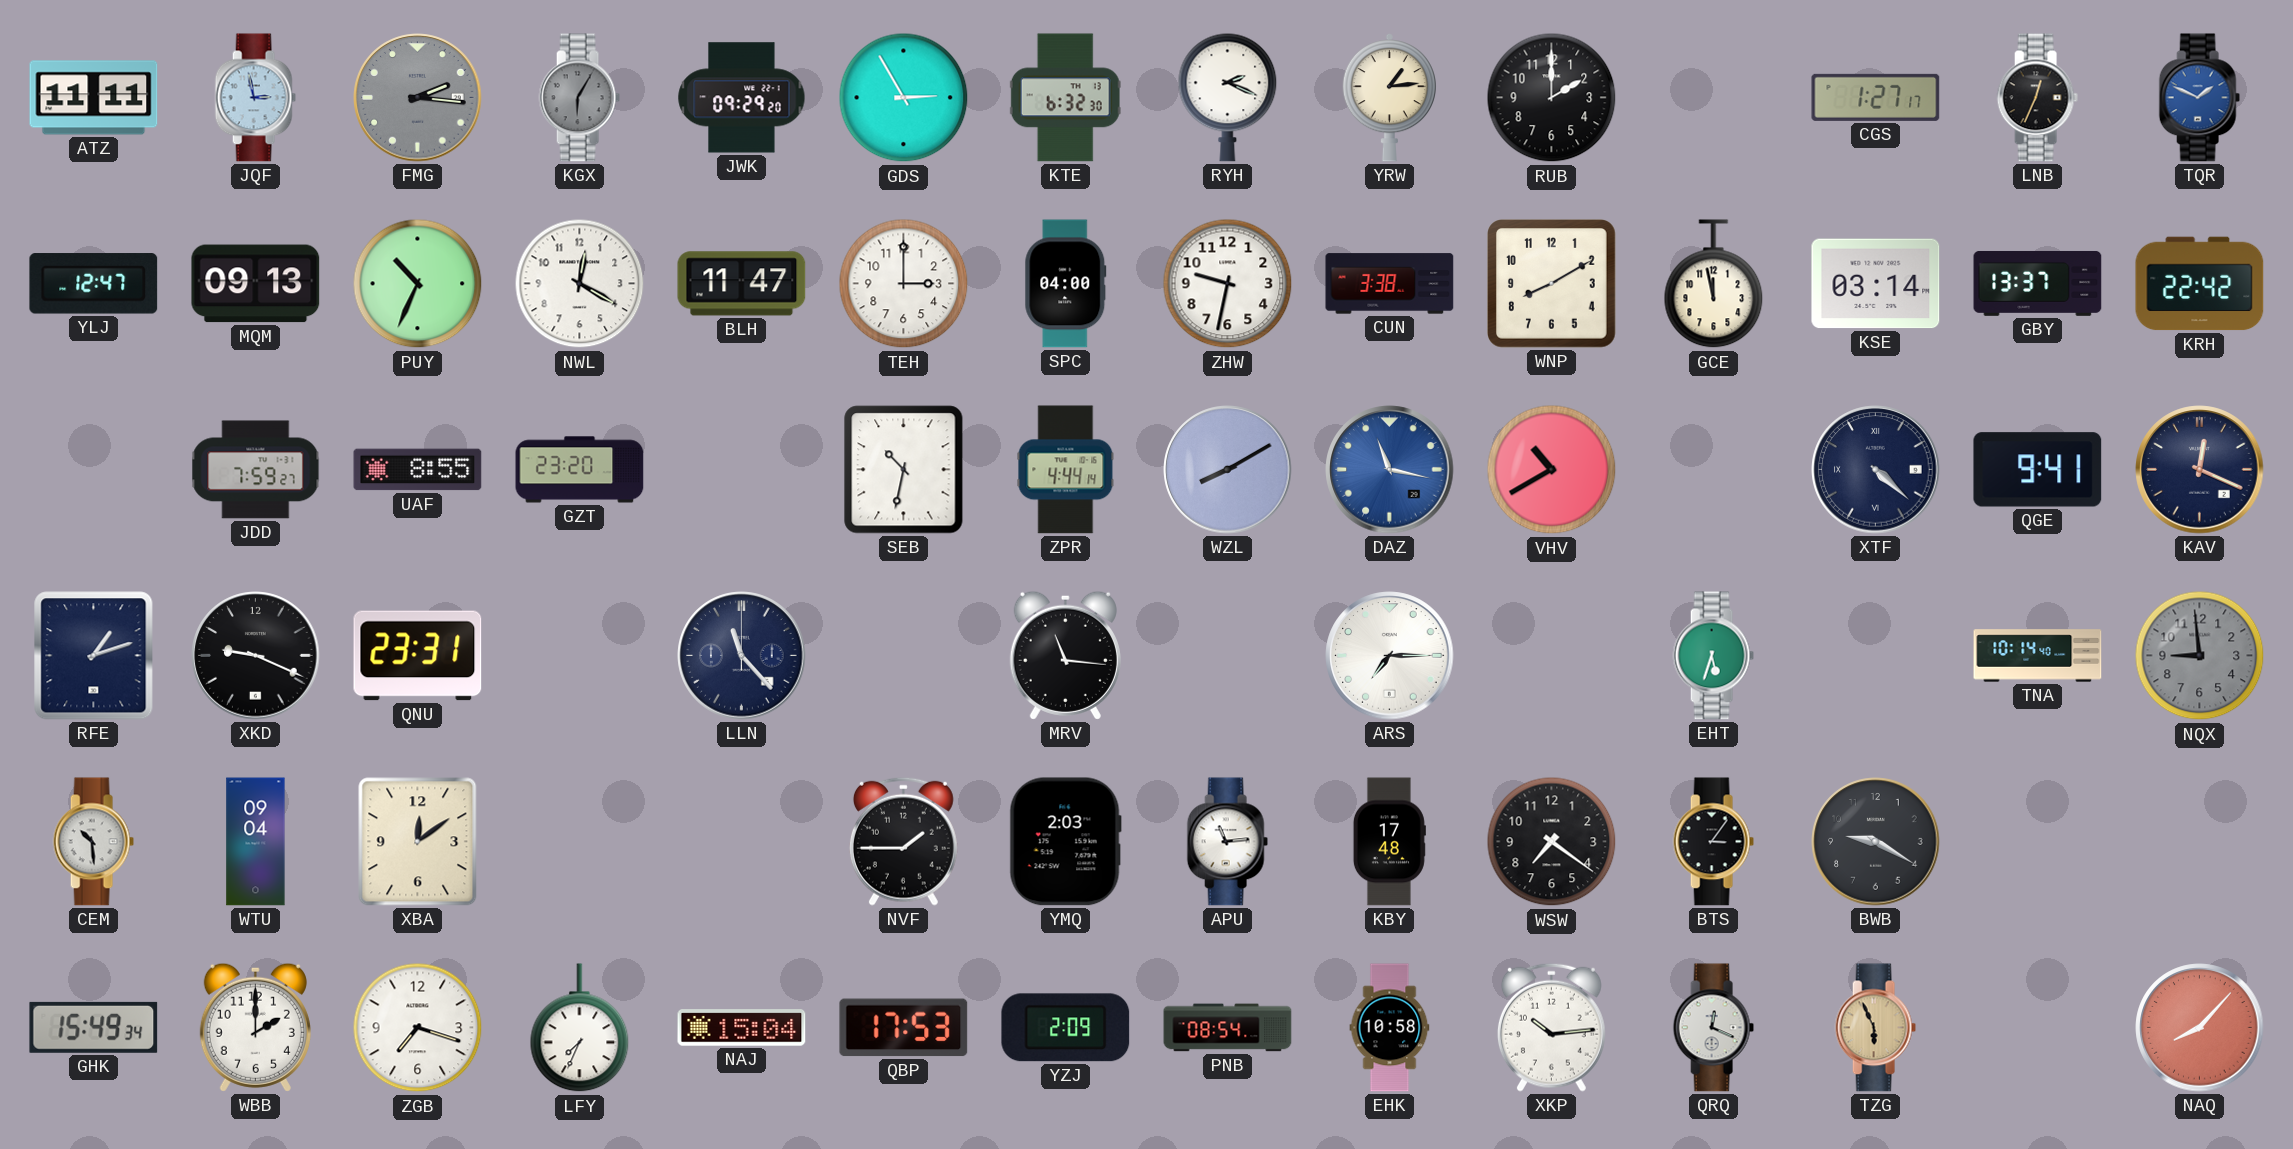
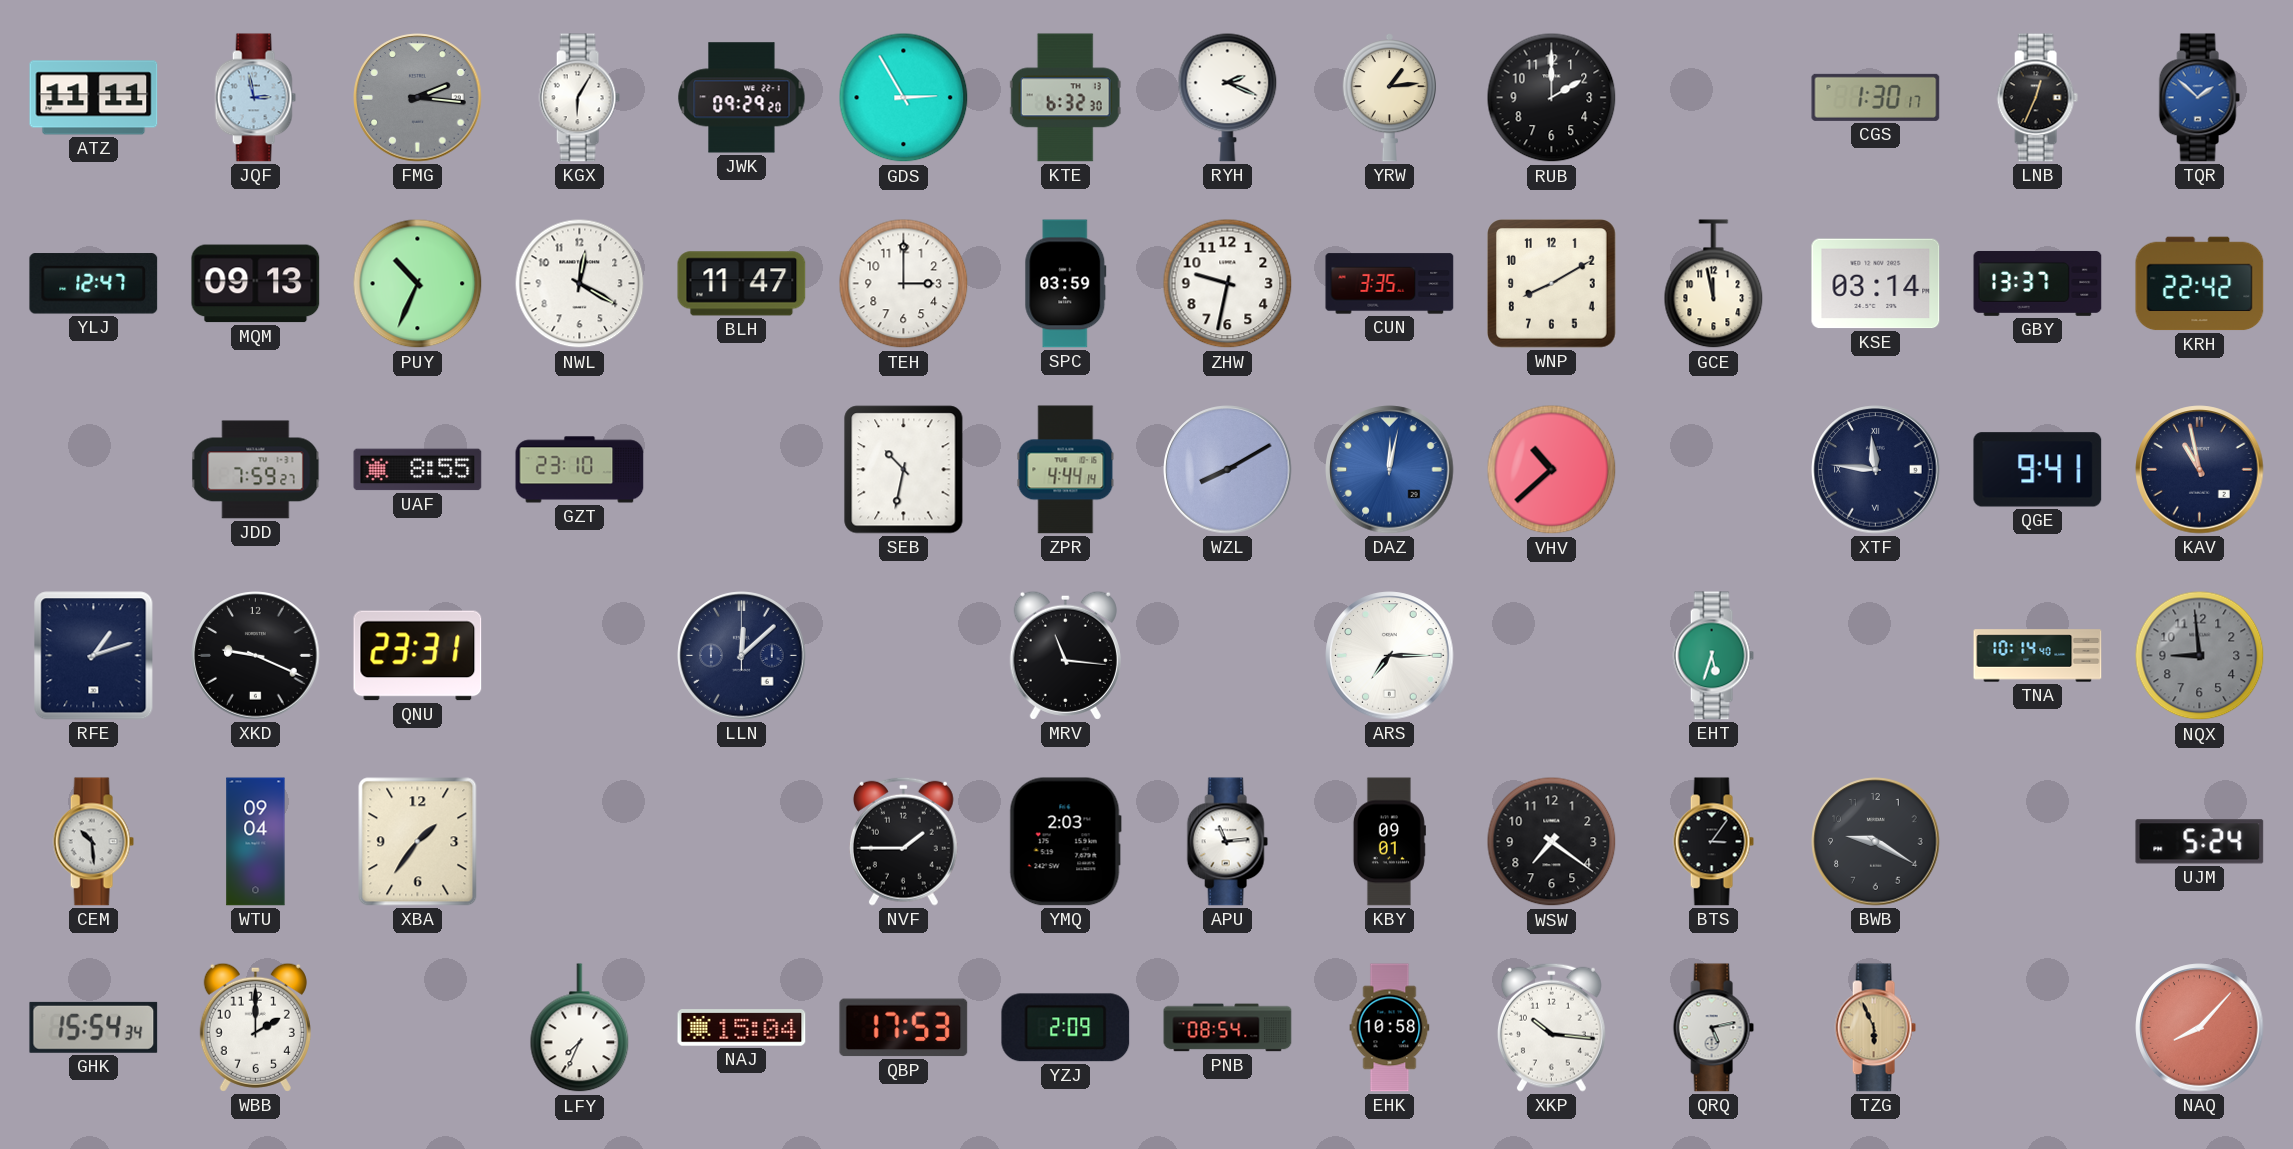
KGX dial: grey -> white
CGS: 1:27 -> 1:30
TQR: 1:49 -> 1:52
SPC: 04:00 -> 03:59
CUN: 3:38 -> 3:35
GZT: 23:20 -> 23:10
DAZ: 11:17 -> 12:02
VHV: 10:40 -> 10:38
XTF: 4:22 -> 11:46
KAV: 12:19 -> 10:58
LLN: 11:23 -> 12:08
XBA: 12:09 -> 1:36
KBY: 17:48 -> 09:01
UJM: none -> 5:24
GHK: 15:49 -> 15:54
ZGB: 7:18 -> none
XKP: 10:14 -> 10:16
QRQ: 12:19 -> 5:13
